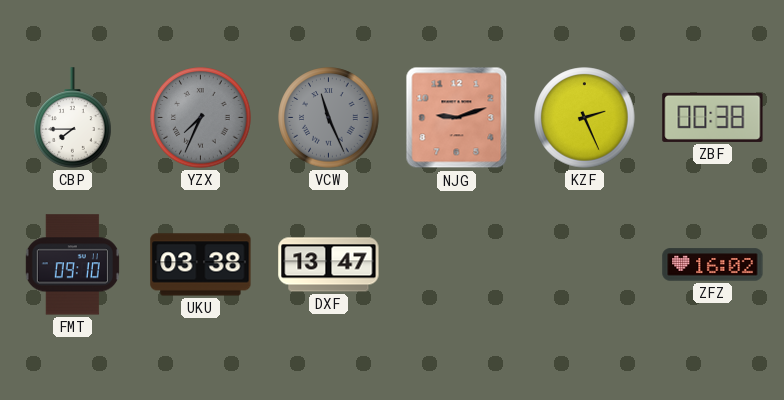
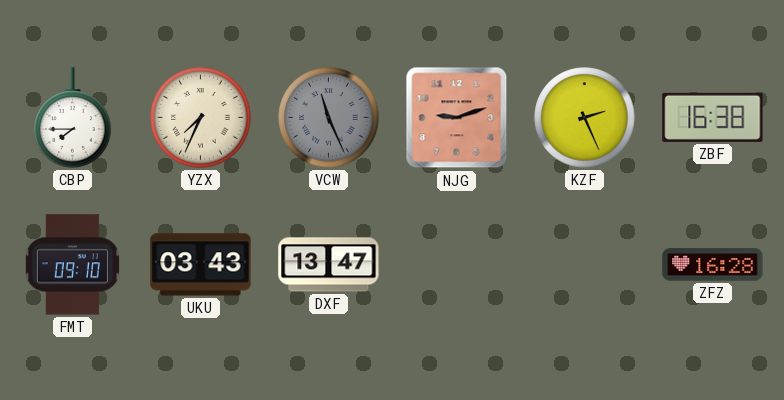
YZX dial: grey -> cream
ZBF: 00:38 -> 16:38
UKU: 03:38 -> 03:43
ZFZ: 16:02 -> 16:28
